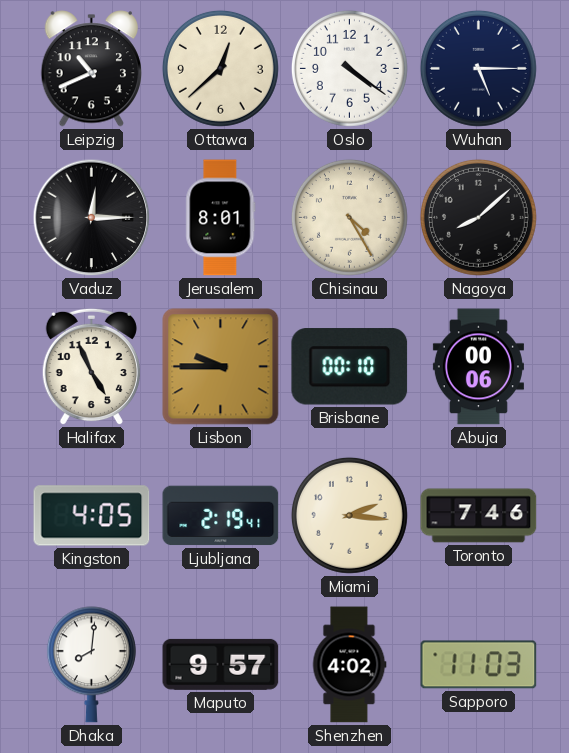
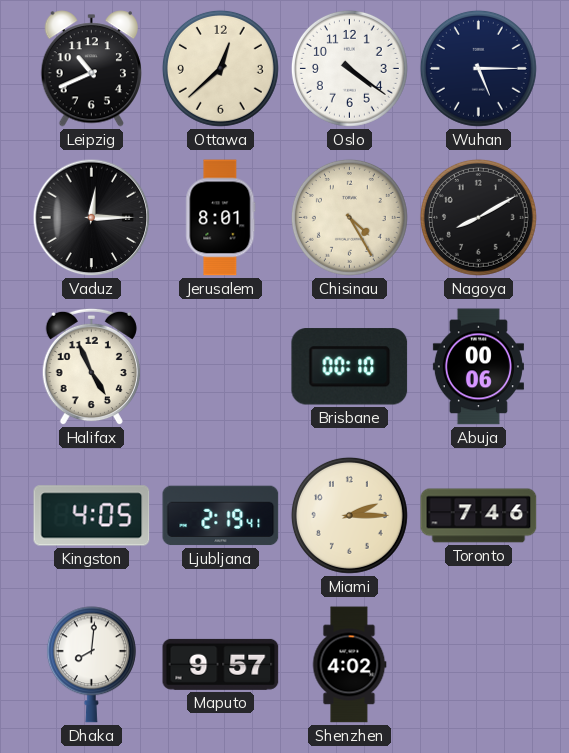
Nagoya: 8:08 -> 8:10
Lisbon: 9:45 -> none
Miami: 2:16 -> 2:15
Sapporo: 11:03 -> none
